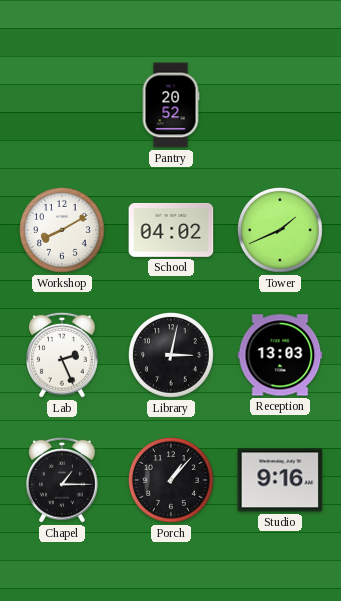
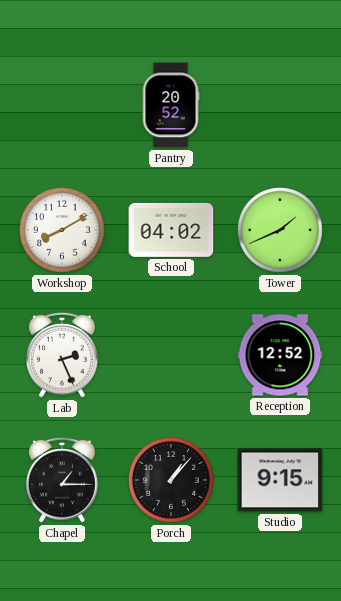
Library: 3:02 -> none
Reception: 13:03 -> 12:52
Studio: 9:16 -> 9:15
